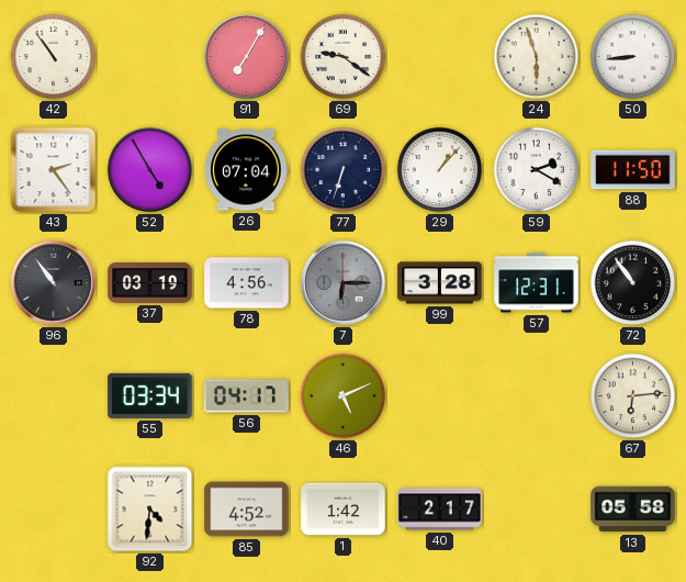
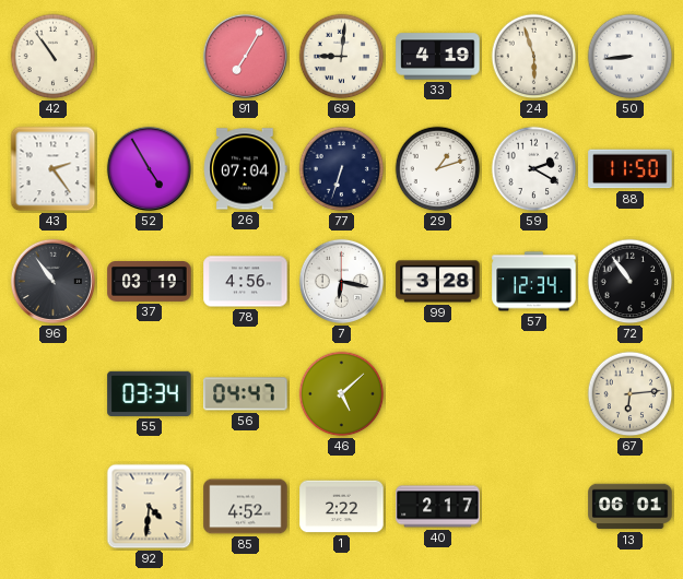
69: 9:21 -> 9:01
33: none -> 4:19
29: 1:07 -> 1:12
7: 6:15 -> 6:17
7 dial: grey -> white
57: 12:31 -> 12:34
56: 04:17 -> 04:47
46: 5:11 -> 5:08
1: 1:42 -> 2:22
13: 05:58 -> 06:01
